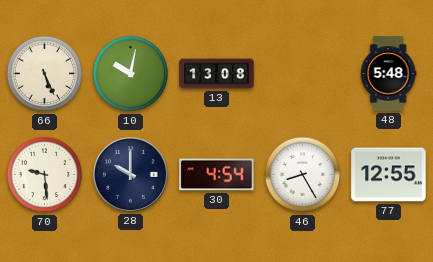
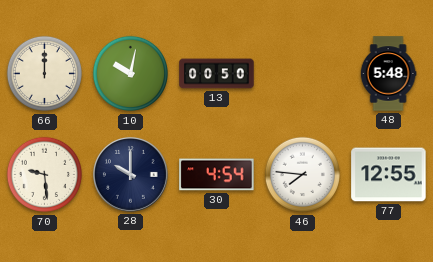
66: 5:26 -> 12:00
13: 13:08 -> 00:50
46: 8:25 -> 7:46
